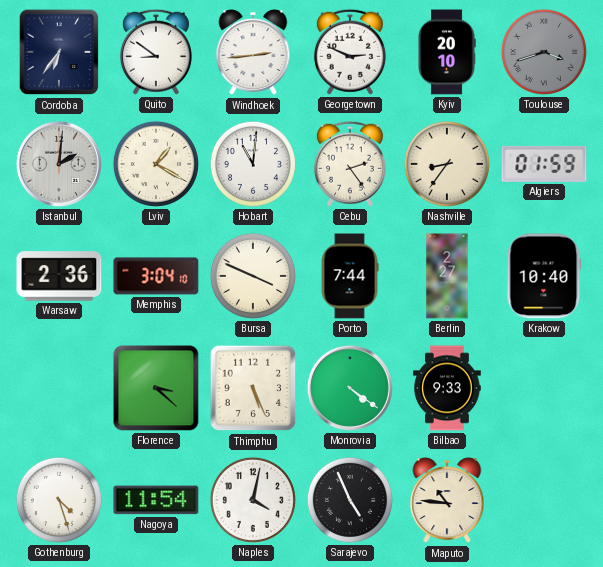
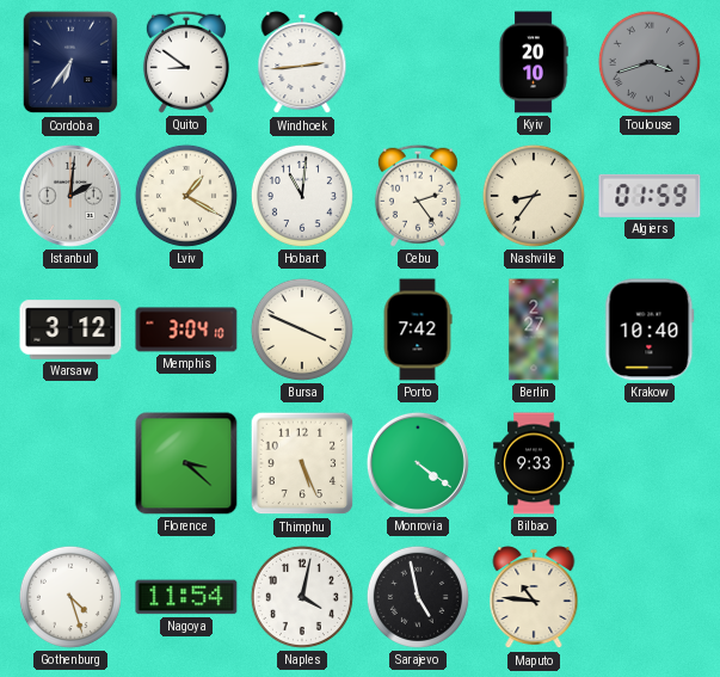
Georgetown: 2:49 -> none
Warsaw: 2:36 -> 3:12
Porto: 7:44 -> 7:42
Sarajevo: 4:56 -> 4:58
